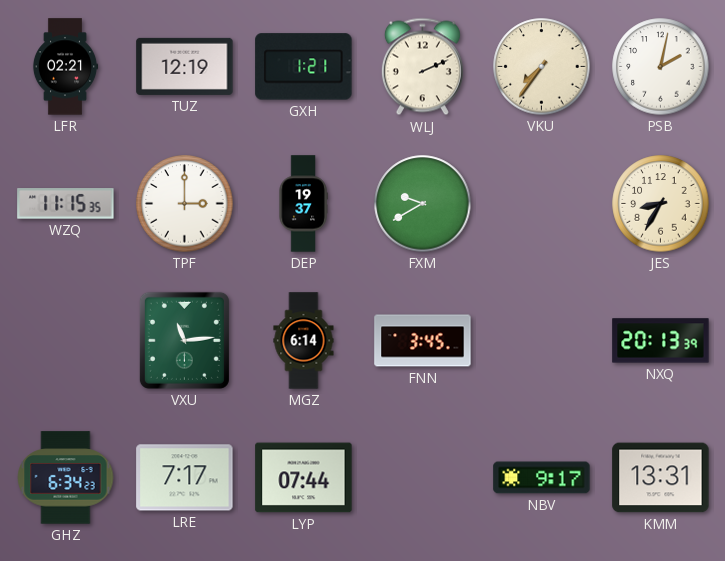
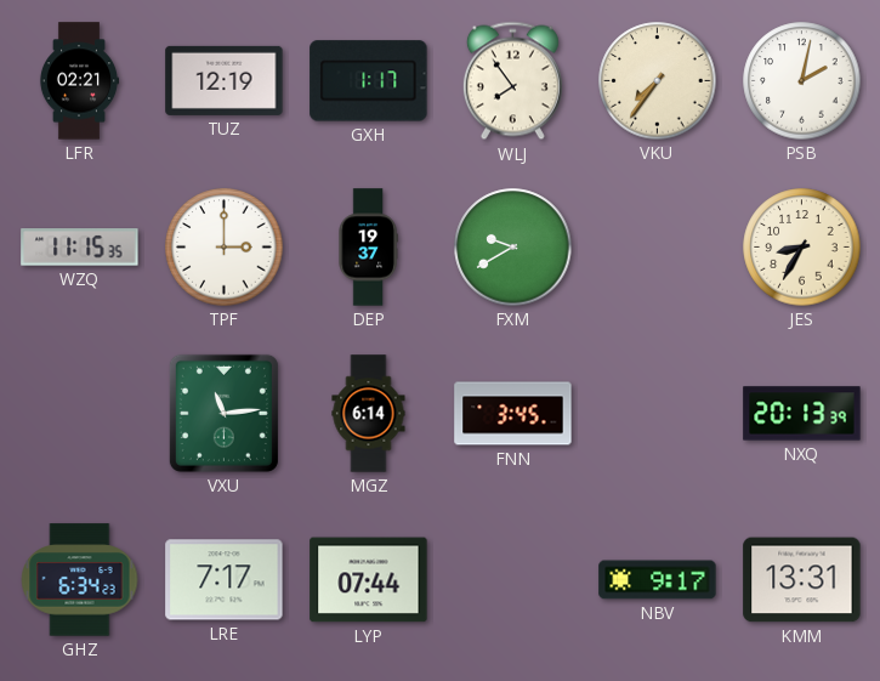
GXH: 1:21 -> 1:17
WLJ: 2:11 -> 7:54
